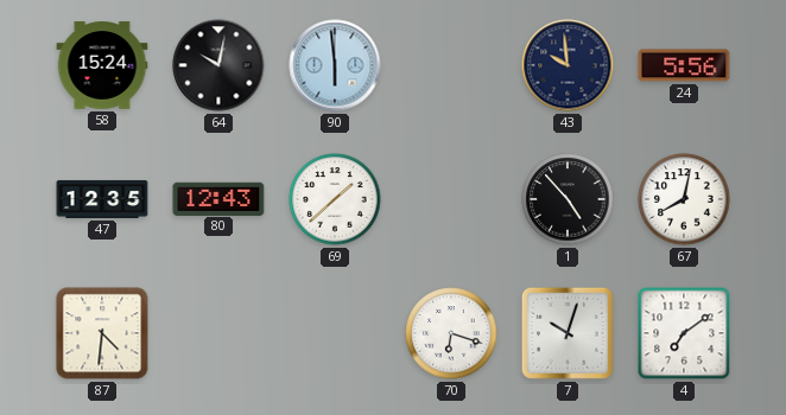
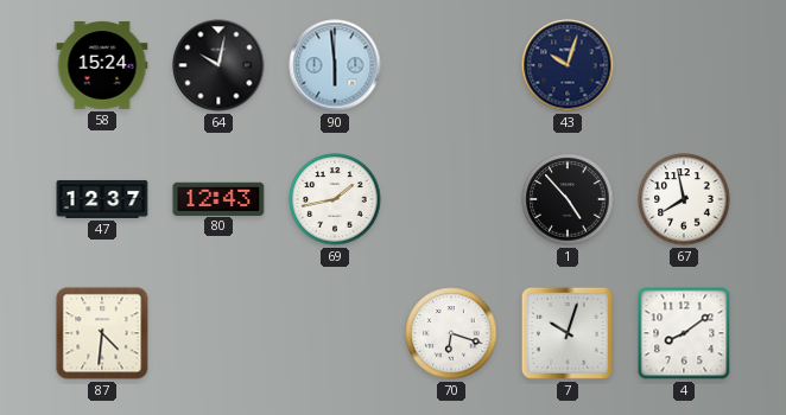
43: 9:59 -> 10:03
24: 5:56 -> none
47: 12:35 -> 12:37
69: 1:38 -> 1:43
67: 8:02 -> 7:58
4: 7:09 -> 8:09
